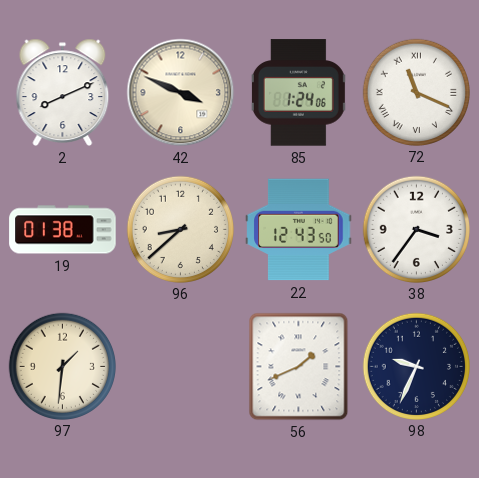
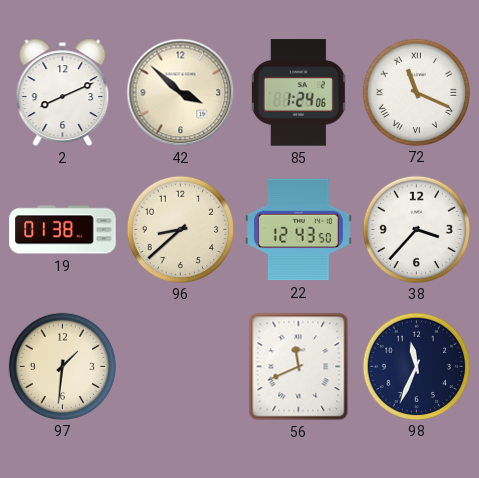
42: 3:49 -> 3:52
38: 3:36 -> 3:37
56: 1:41 -> 11:41
98: 9:34 -> 11:34
